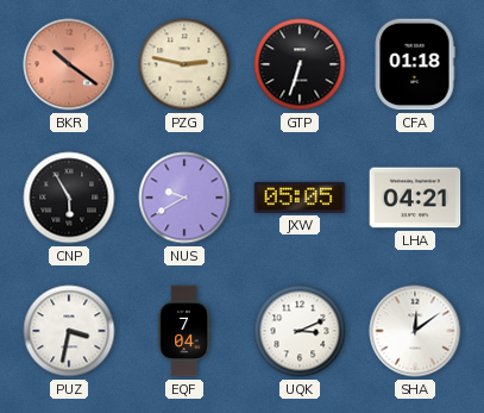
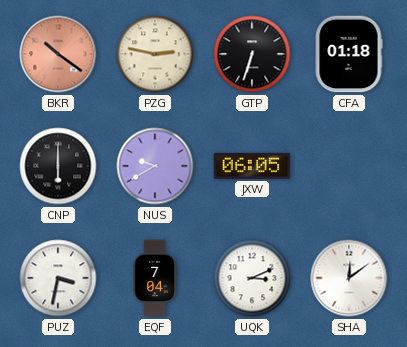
CNP: 5:55 -> 6:00
JXW: 05:05 -> 06:05
LHA: 04:21 -> none
